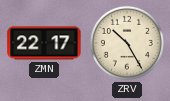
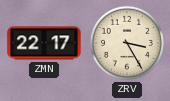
ZRV: 10:25 -> 3:25
